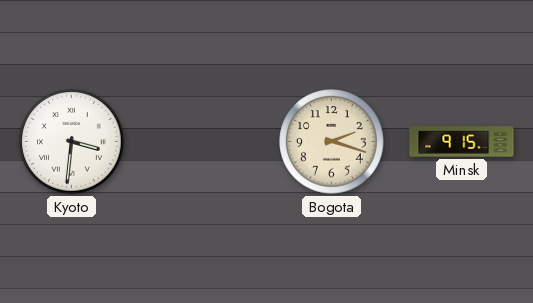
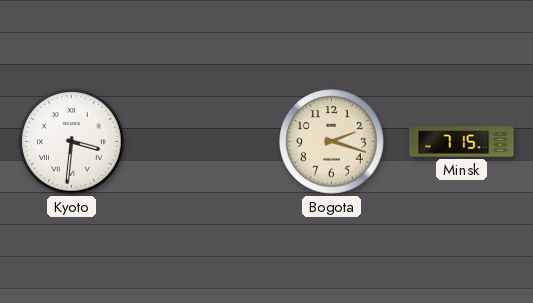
Minsk: 9:15 -> 7:15
